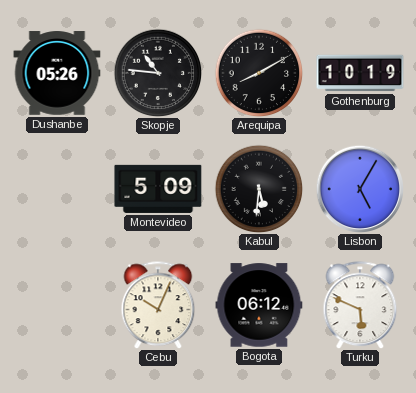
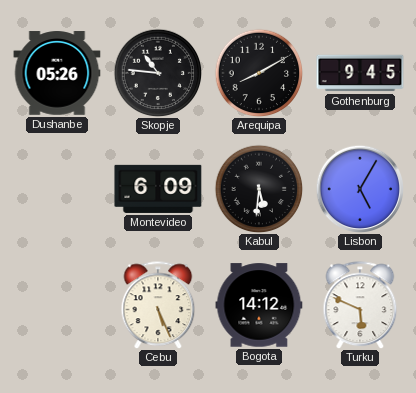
Gothenburg: 10:19 -> 9:45
Montevideo: 5:09 -> 6:09
Cebu: 10:04 -> 5:26
Bogota: 06:12 -> 14:12
